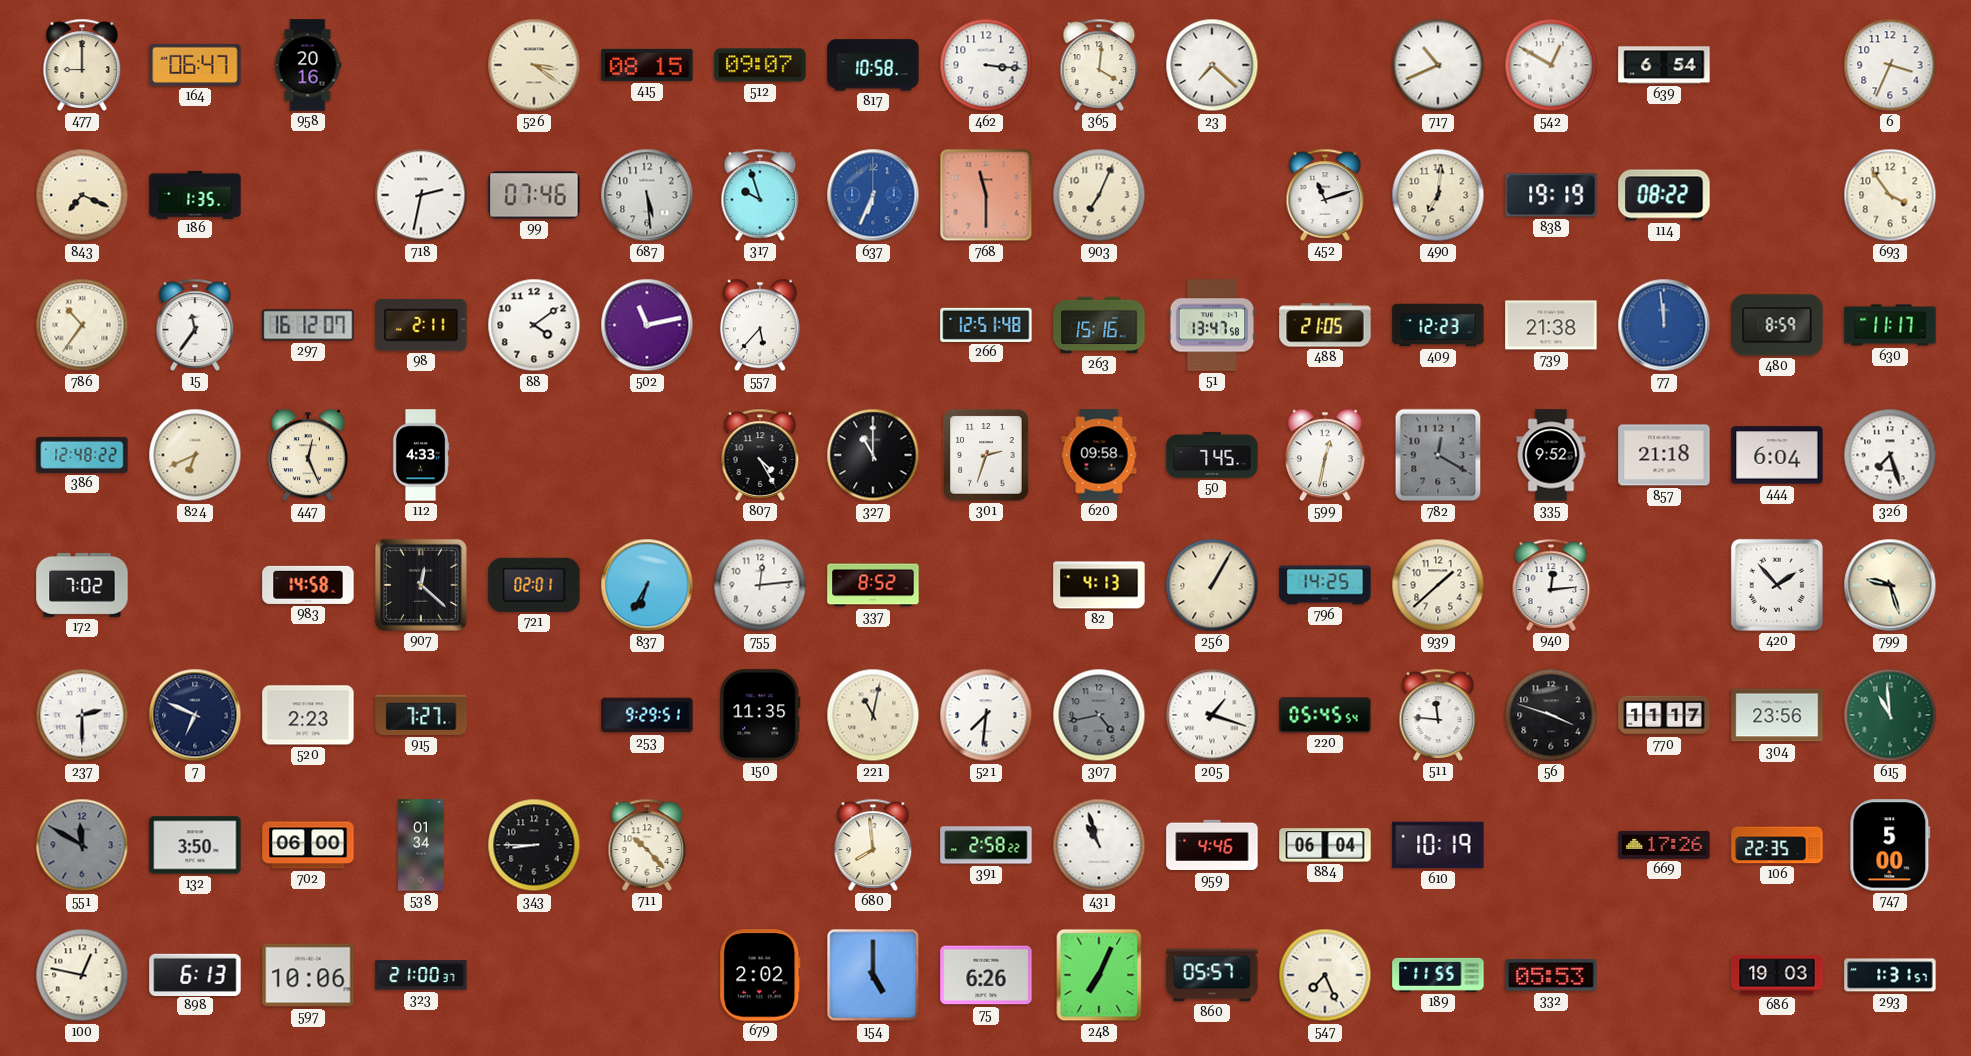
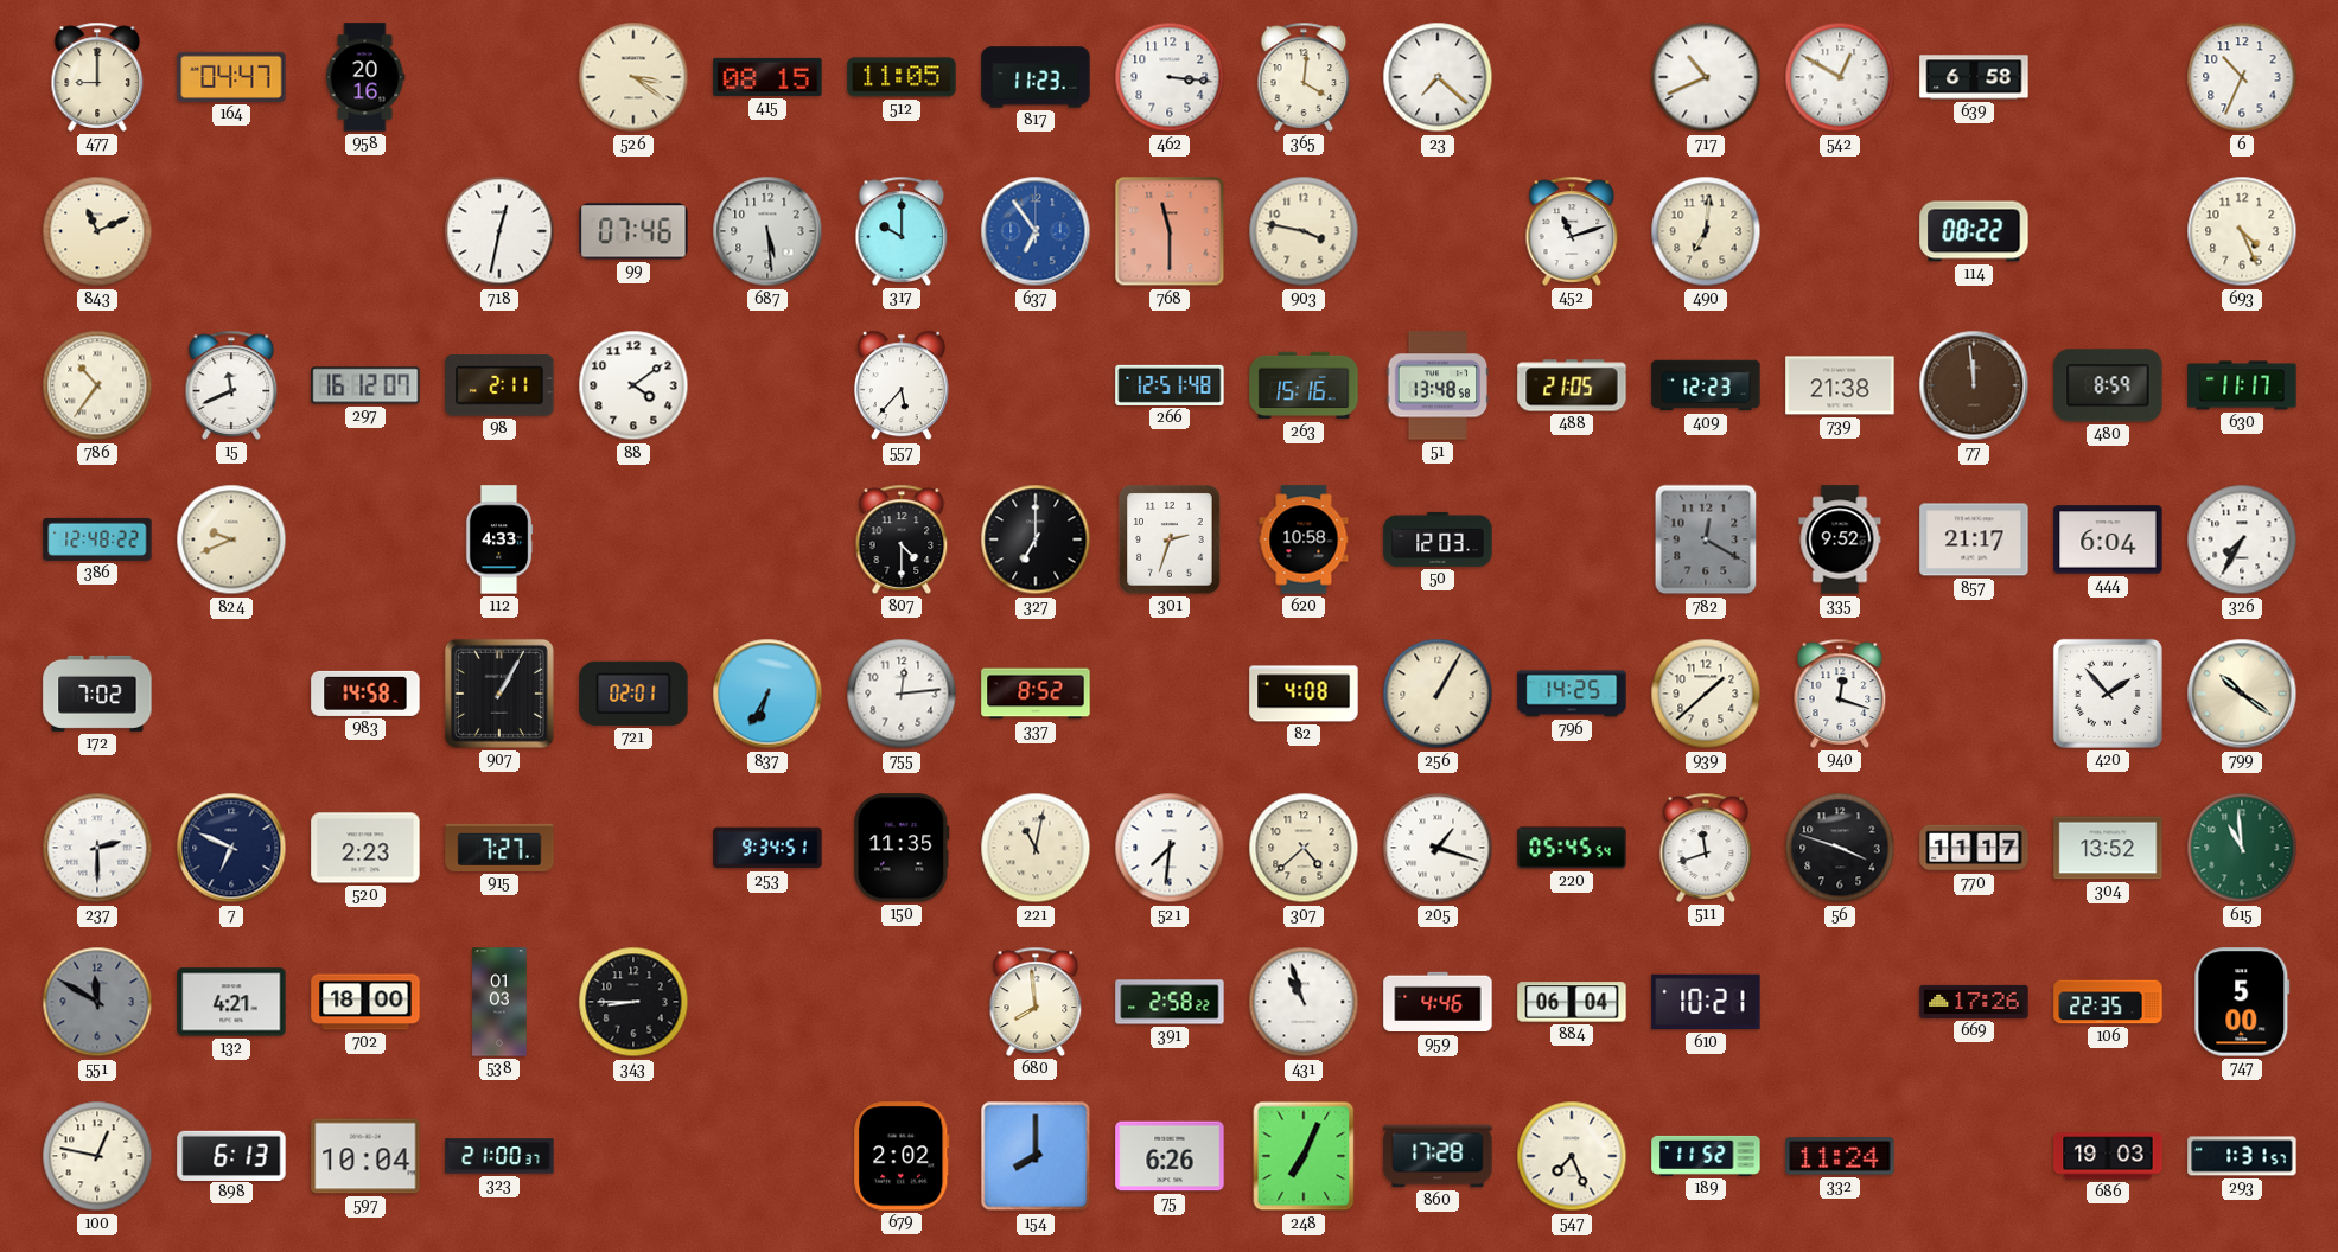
164: 06:47 -> 04:47
512: 09:07 -> 11:05
817: 10:58 -> 11:23
639: 6:54 -> 6:58
6: 3:34 -> 10:34
843: 7:19 -> 11:11
186: 1:35 -> none
718: 2:32 -> 12:32
317: 9:57 -> 10:00
637: 6:34 -> 6:54
903: 7:04 -> 3:47
838: 19:19 -> none
693: 3:54 -> 4:26
15: 11:36 -> 11:41
502: 11:13 -> none
51: 13:47 -> 13:48
77 dial: blue -> brown
824: 6:41 -> 9:41
447: 12:26 -> none
807: 4:25 -> 4:30
327: 11:00 -> 7:00
620: 09:58 -> 10:58
50: 7:45 -> 12:03
599: 12:32 -> none
857: 21:18 -> 21:17
326: 7:27 -> 7:35
907: 12:22 -> 1:05
82: 4:13 -> 4:08
940: 12:14 -> 12:18
799: 9:27 -> 10:21
253: 9:29 -> 9:34
307: 4:43 -> 4:38
307 dial: grey -> cream
511: 11:46 -> 11:42
304: 23:56 -> 13:52
132: 3:50 -> 4:21
702: 06:00 -> 18:00
538: 01:34 -> 01:03
711: 10:23 -> none
610: 10:19 -> 10:21
597: 10:06 -> 10:04
154: 5:00 -> 8:00
860: 05:57 -> 17:28
189: 11:55 -> 11:52
332: 05:53 -> 11:24
